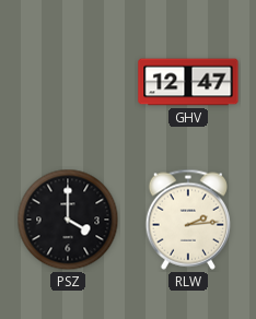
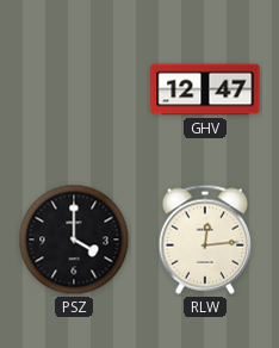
RLW: 2:14 -> 12:14
